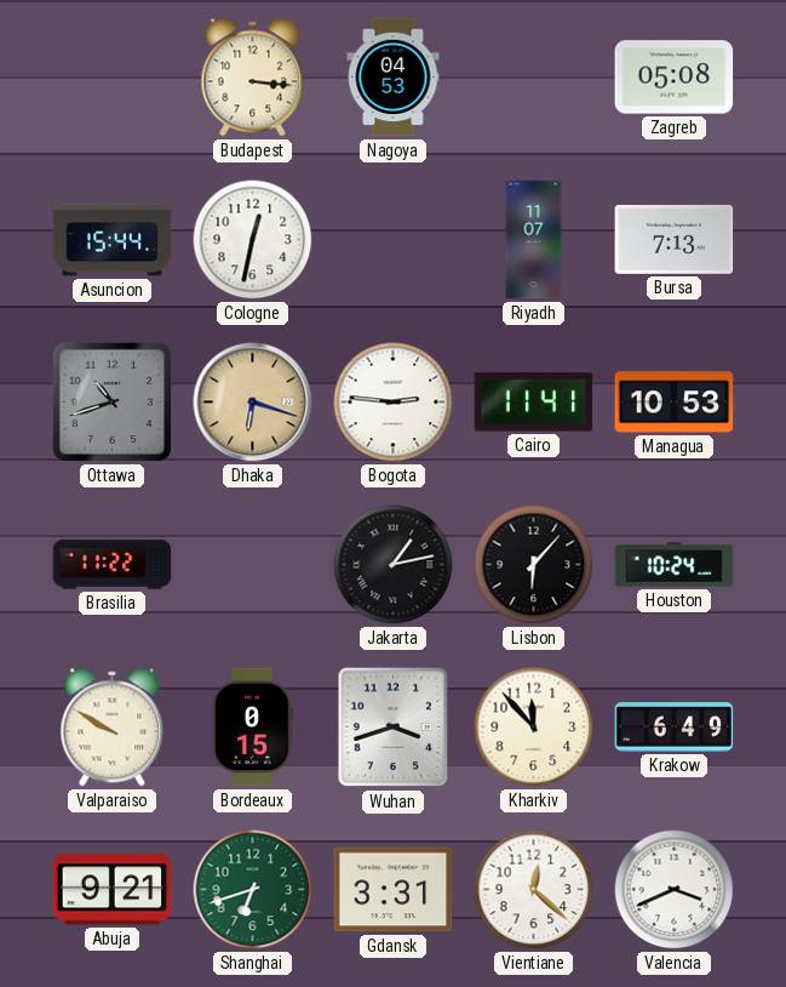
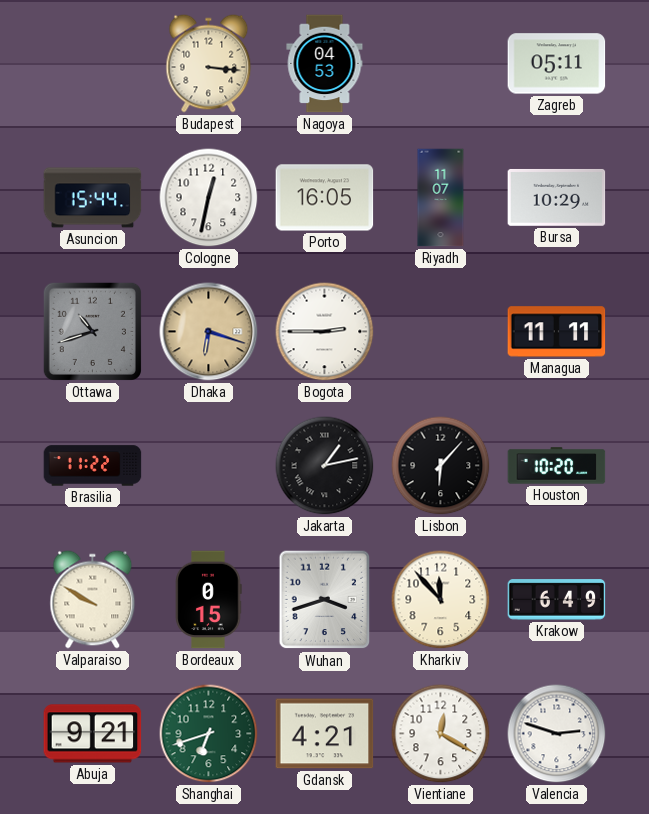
Zagreb: 05:08 -> 05:11
Porto: none -> 16:05
Bursa: 7:13 -> 10:29
Bogota: 2:46 -> 2:45
Cairo: 11:41 -> none
Managua: 10:53 -> 11:11
Houston: 10:24 -> 10:20
Gdansk: 3:31 -> 4:21
Vientiane: 12:22 -> 12:20
Valencia: 3:41 -> 2:48
